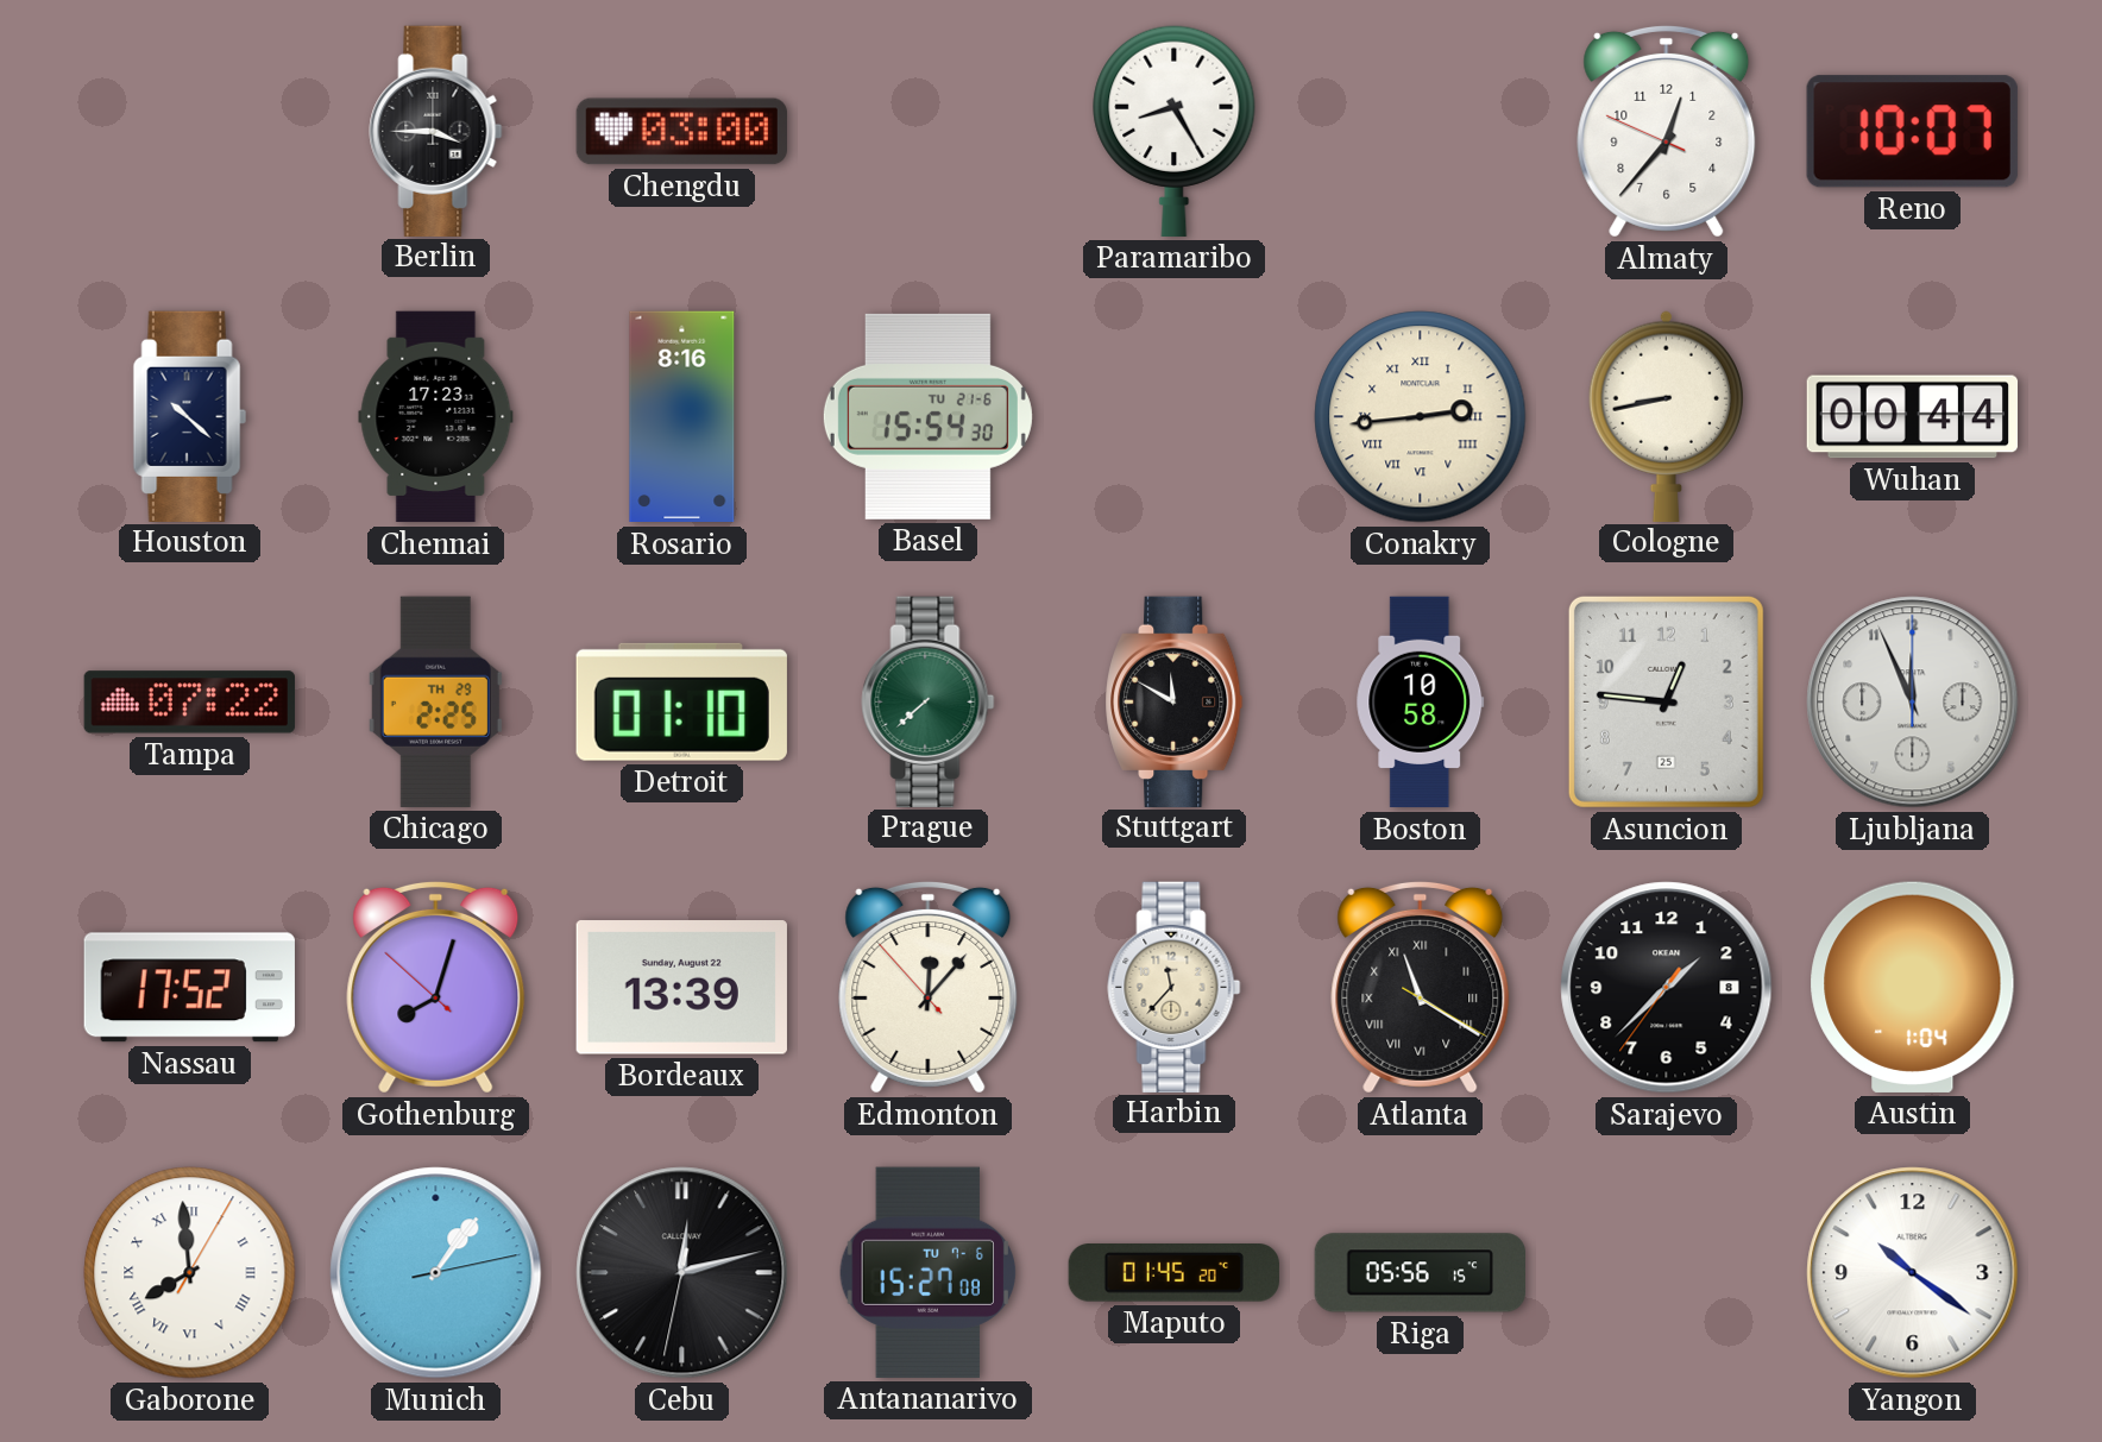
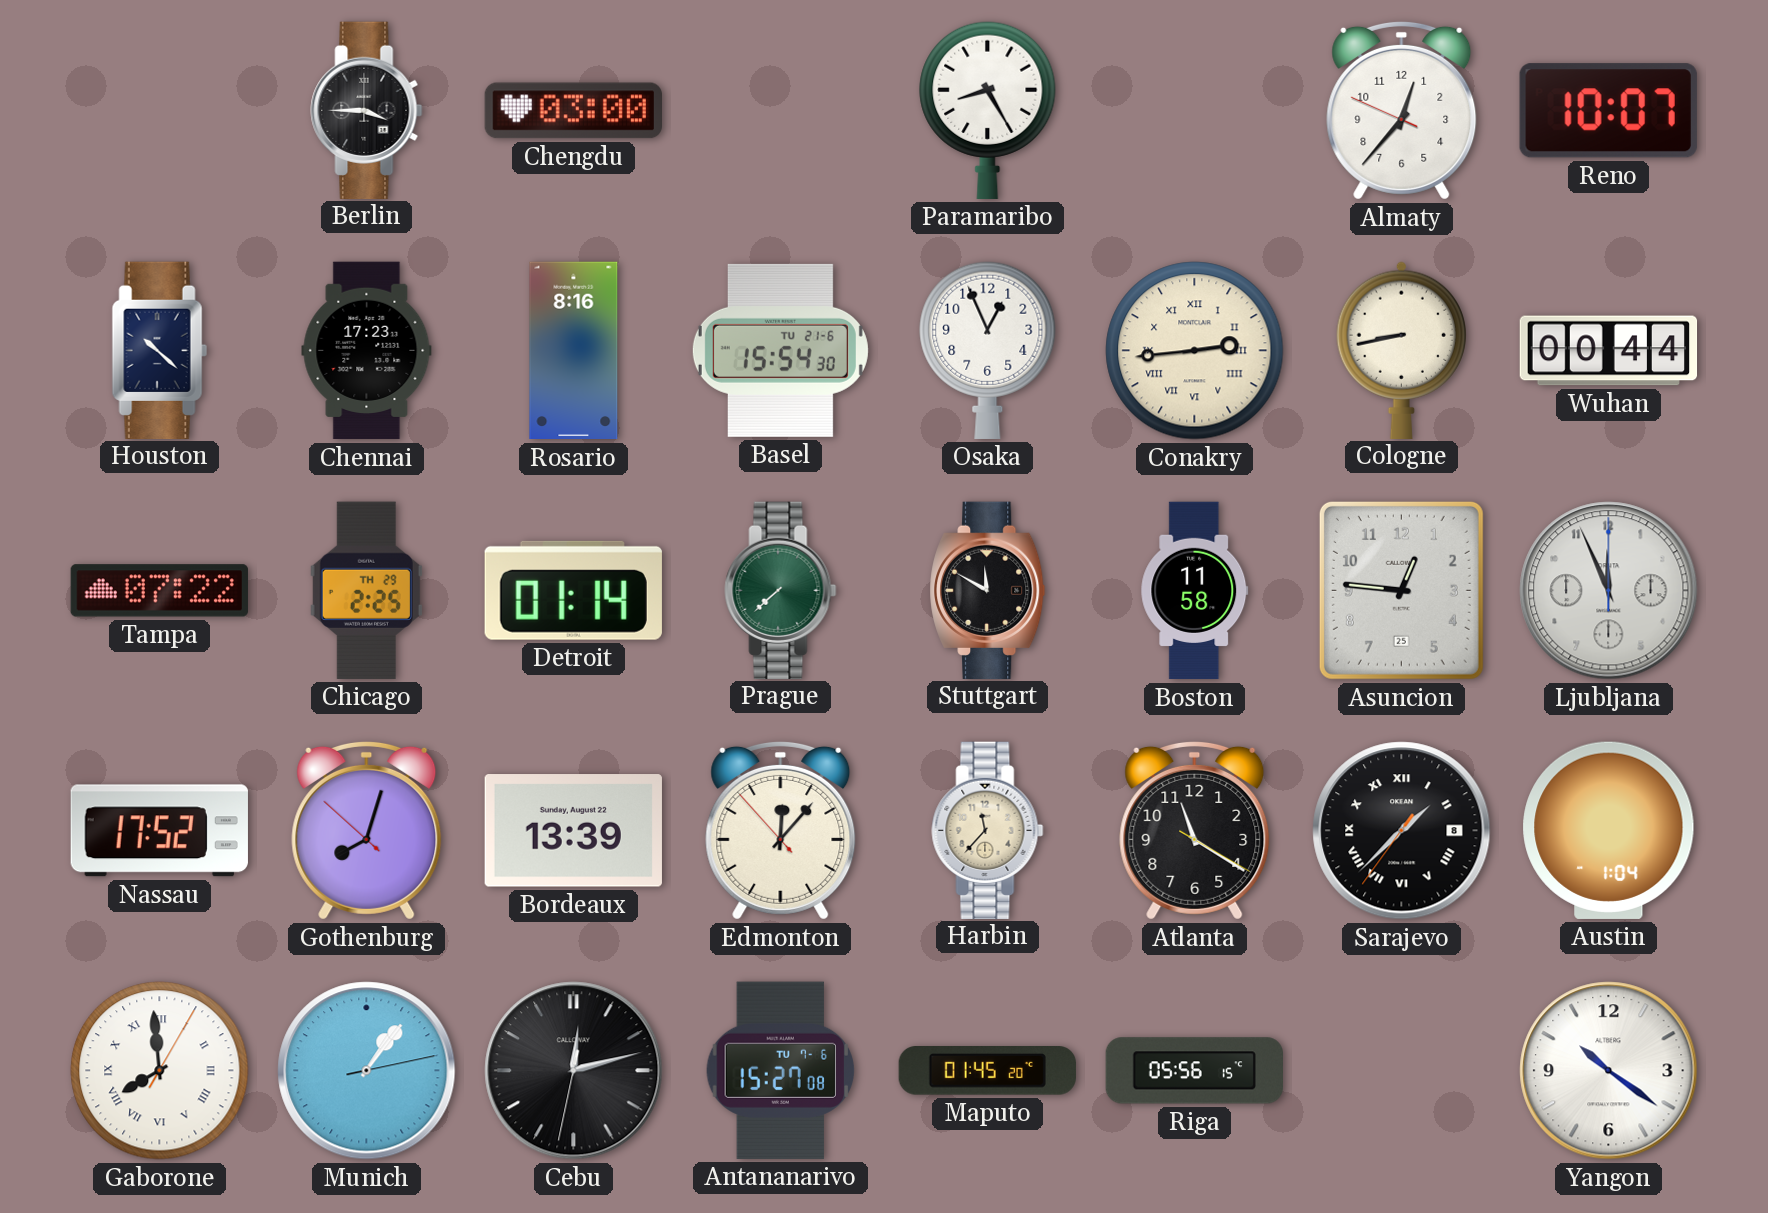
Osaka: none -> 12:56
Detroit: 01:10 -> 01:14
Boston: 10:58 -> 11:58
Atlanta numerals: Roman -> Arabic
Sarajevo numerals: Arabic -> Roman
